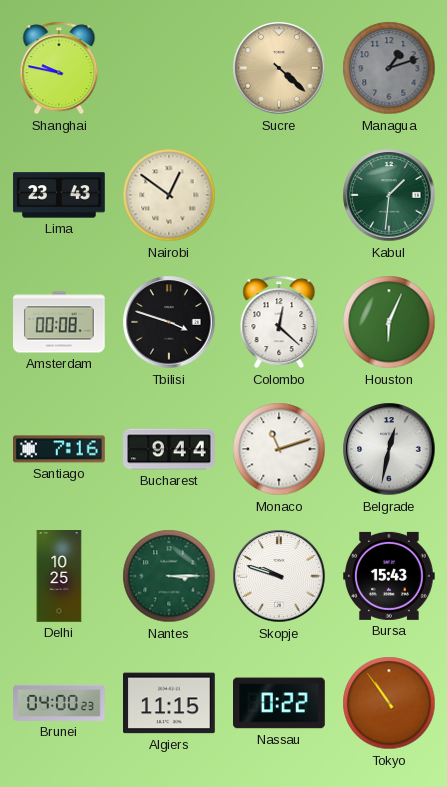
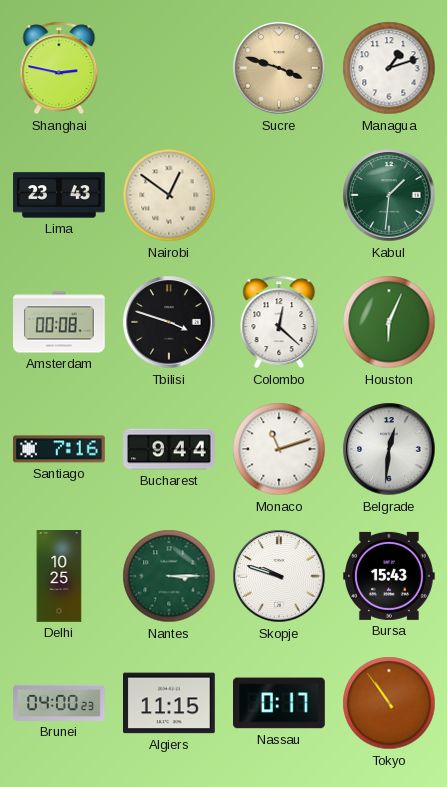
Shanghai: 9:47 -> 2:47
Sucre: 4:22 -> 3:48
Managua dial: grey -> white
Belgrade: 12:32 -> 12:31
Nassau: 0:22 -> 0:17
